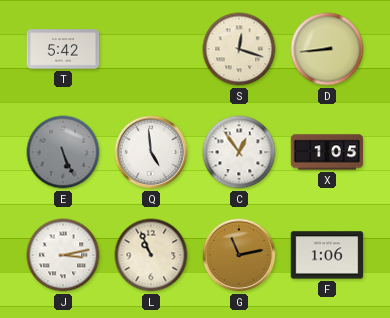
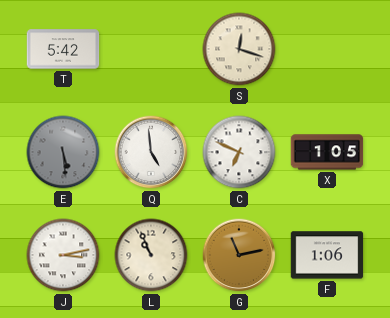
D: 8:44 -> none
E: 5:26 -> 5:29
C: 12:54 -> 6:49
